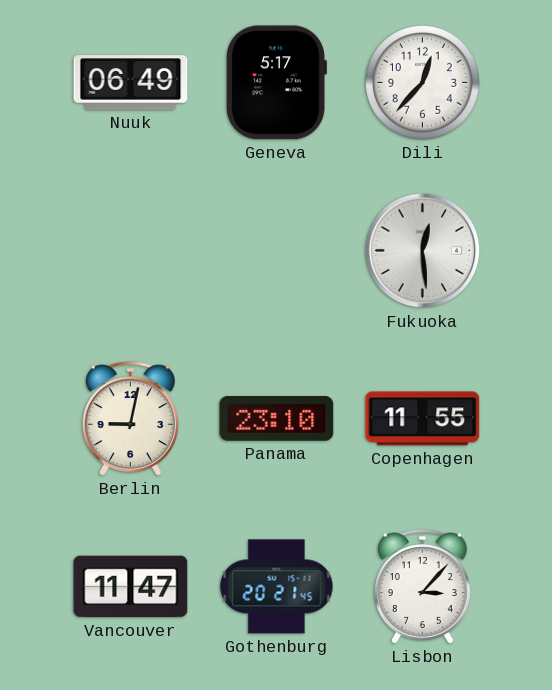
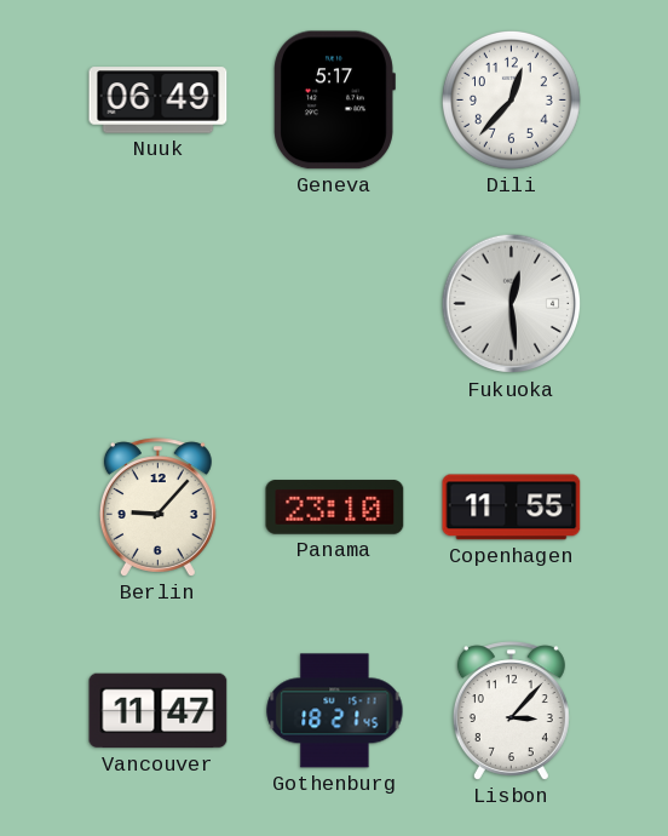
Berlin: 9:02 -> 9:07
Gothenburg: 20:21 -> 18:21
